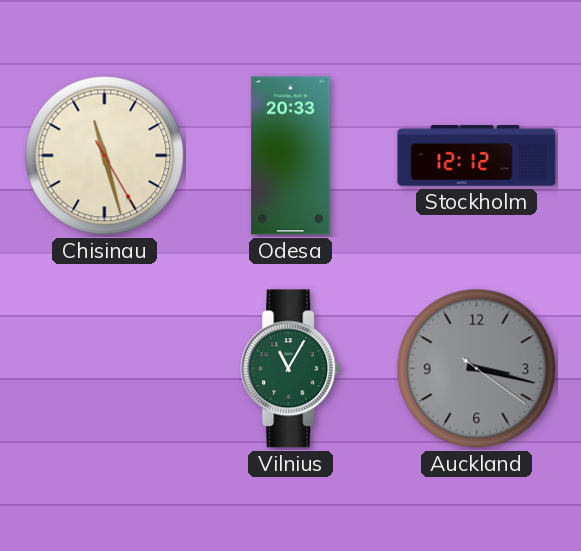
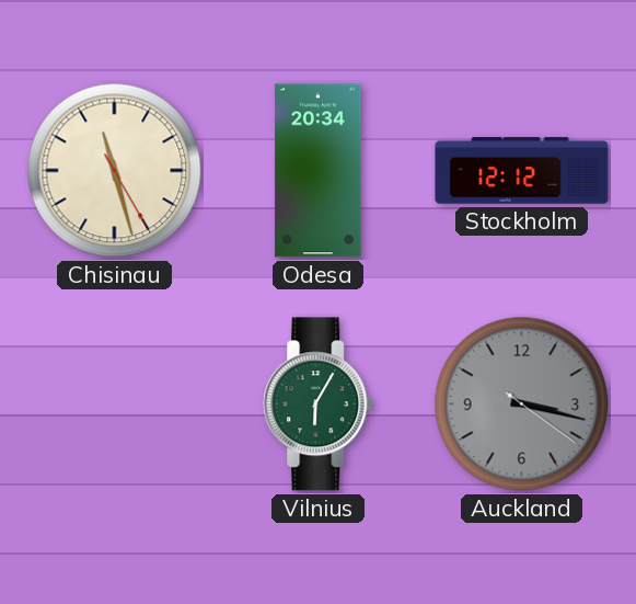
Odesa: 20:33 -> 20:34
Vilnius: 11:05 -> 6:05
